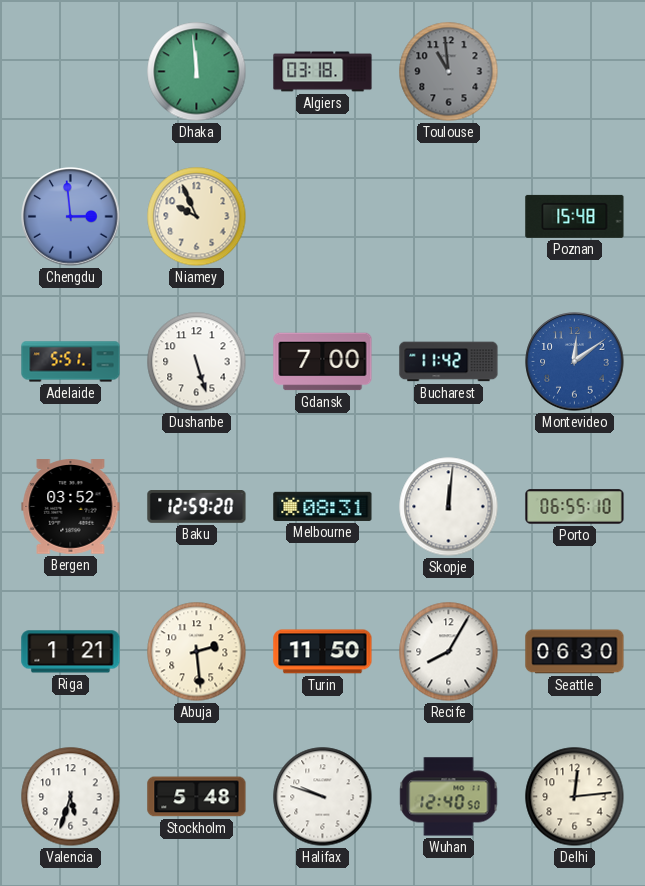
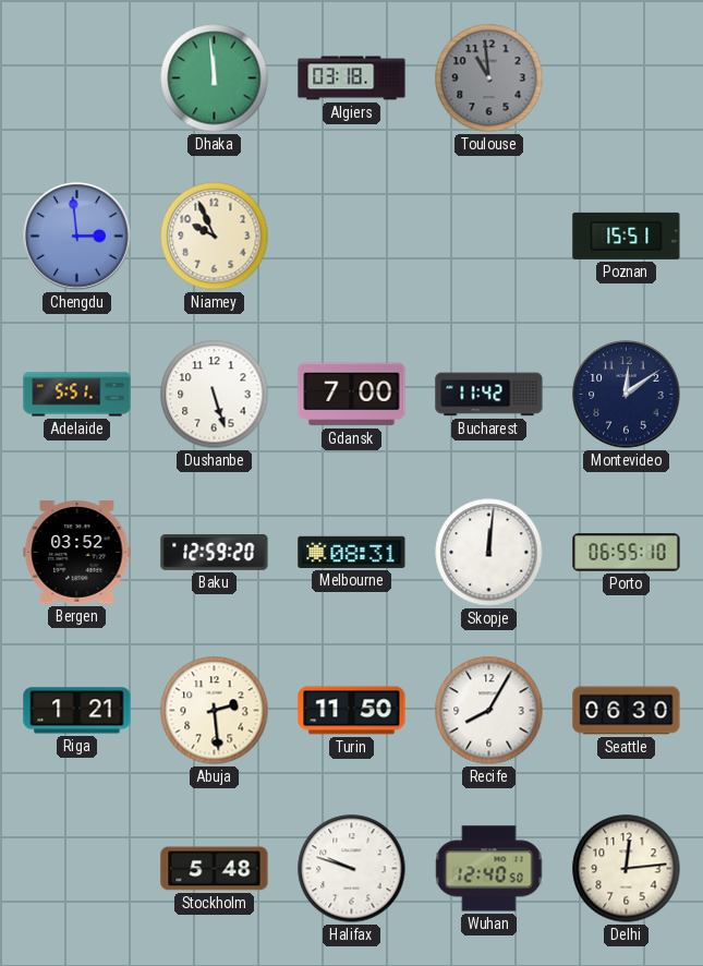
Poznan: 15:48 -> 15:51
Montevideo dial: blue -> navy
Valencia: 5:33 -> none
